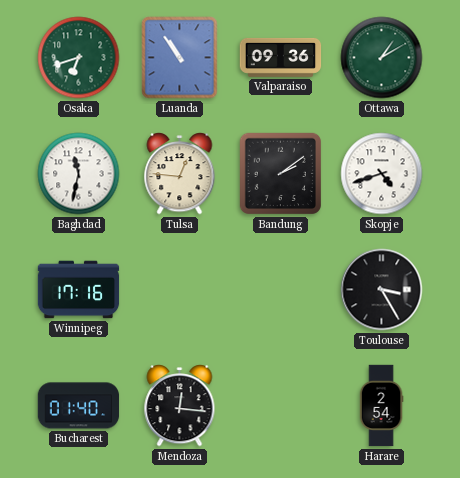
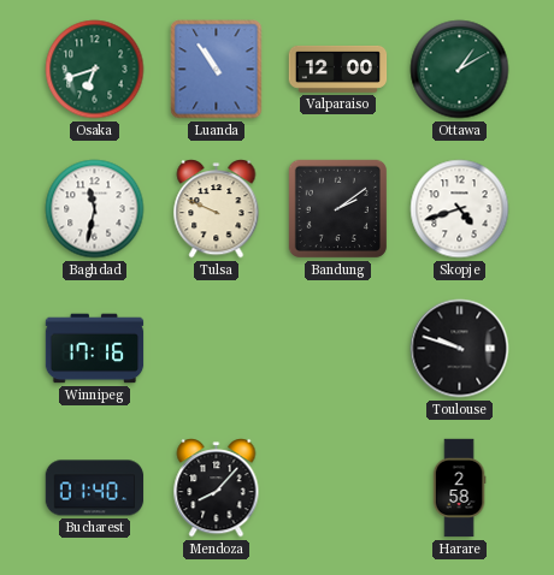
Valparaiso: 09:36 -> 12:00
Tulsa: 12:46 -> 9:49
Toulouse: 3:25 -> 9:48
Mendoza: 12:16 -> 8:07
Harare: 2:54 -> 2:58
